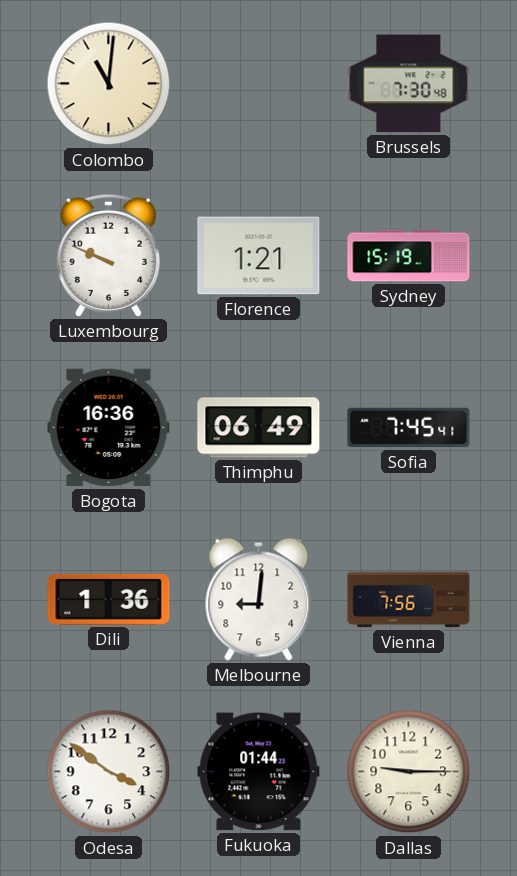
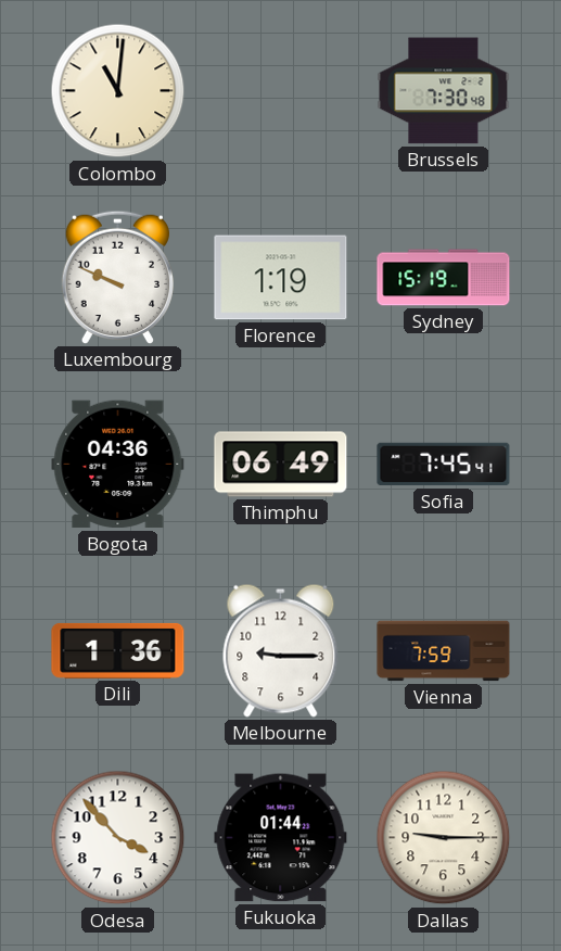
Florence: 1:21 -> 1:19
Bogota: 16:36 -> 04:36
Melbourne: 9:01 -> 9:15
Vienna: 7:56 -> 7:59
Odesa: 3:51 -> 3:53
